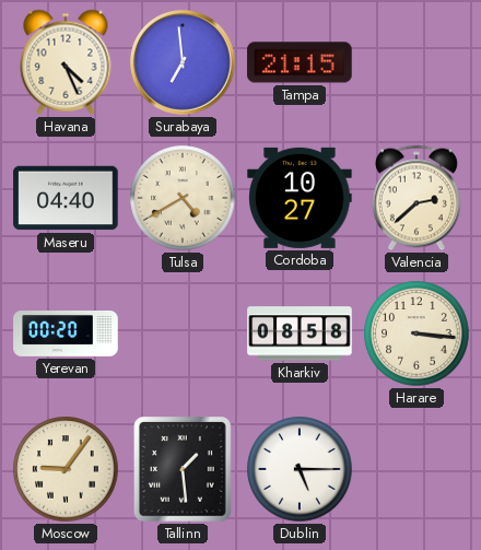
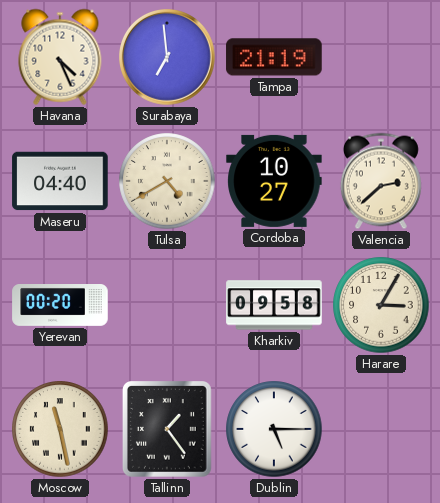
Tampa: 21:15 -> 21:19
Kharkiv: 08:58 -> 09:58
Harare: 3:16 -> 3:05
Moscow: 9:06 -> 11:28
Tallinn: 1:29 -> 1:24
